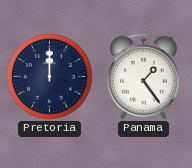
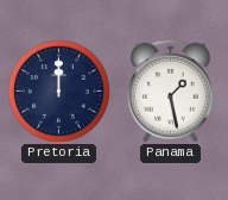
Panama: 1:24 -> 1:28
